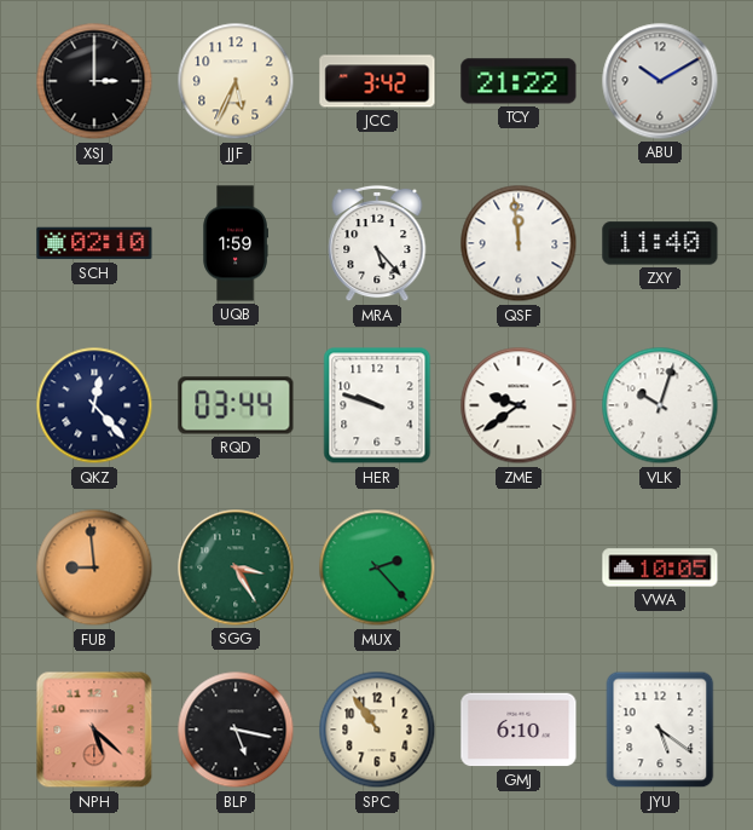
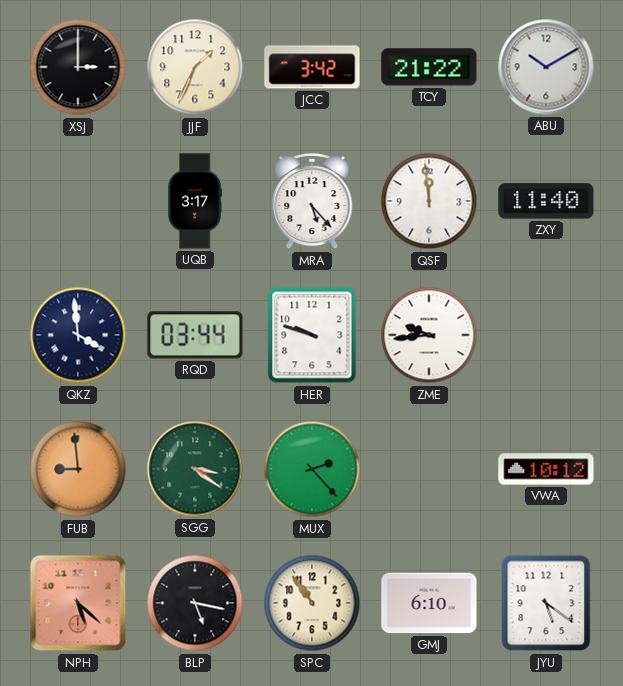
JJF: 5:34 -> 1:34
SCH: 02:10 -> none
UQB: 1:59 -> 3:17
QKZ: 12:23 -> 3:59
ZME: 9:39 -> 9:44
VLK: 10:03 -> none
SGG: 3:25 -> 3:21
VWA: 10:05 -> 10:12
